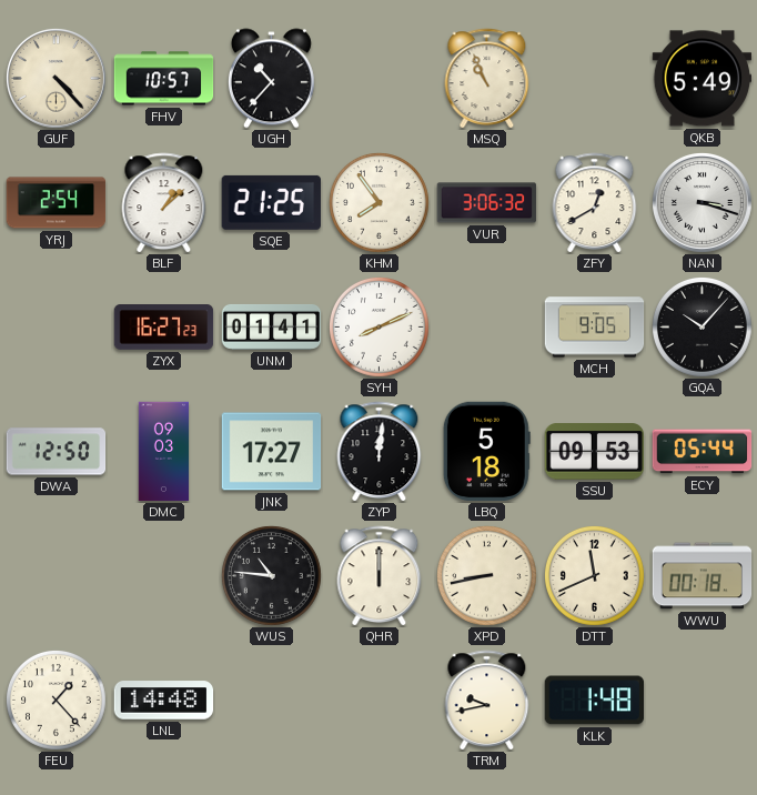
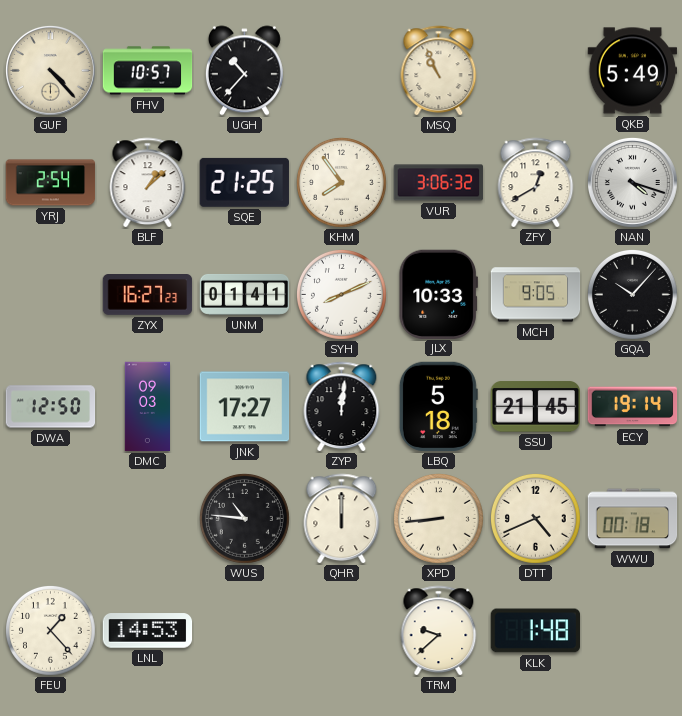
NAN: 3:18 -> 4:18
JLX: none -> 10:33
SSU: 09:53 -> 21:45
ECY: 05:44 -> 19:14
XPD: 8:43 -> 8:44
DTT: 11:41 -> 4:41
LNL: 14:48 -> 14:53
TRM: 9:43 -> 9:38
